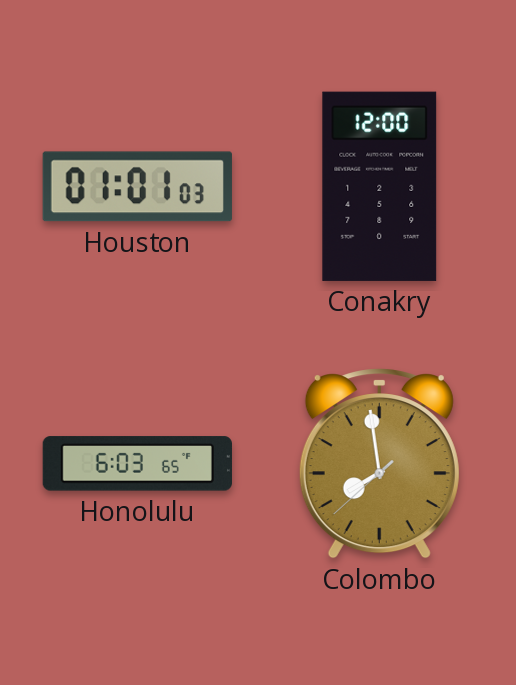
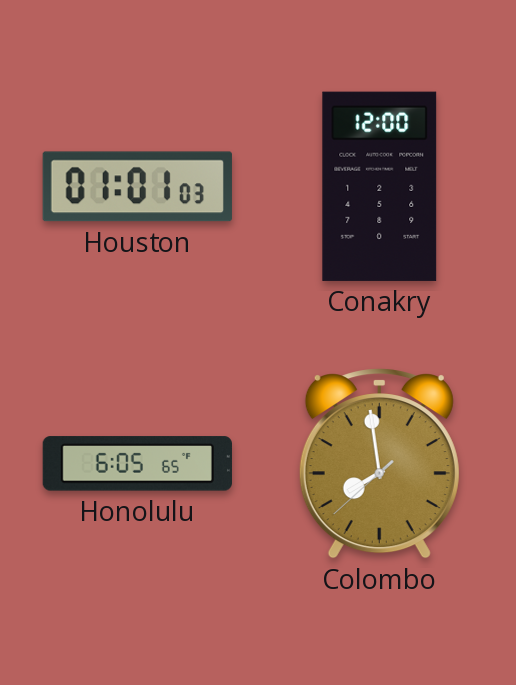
Honolulu: 6:03 -> 6:05
